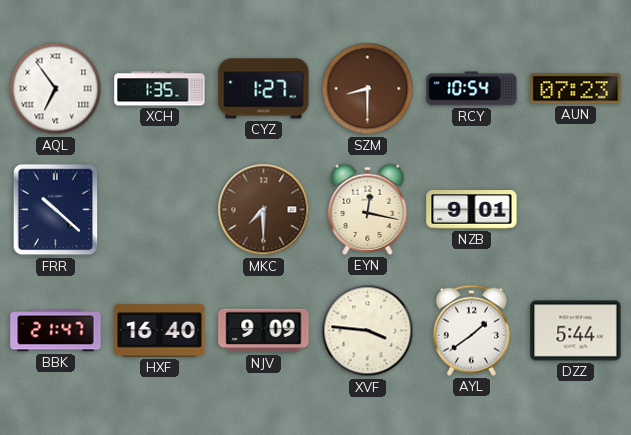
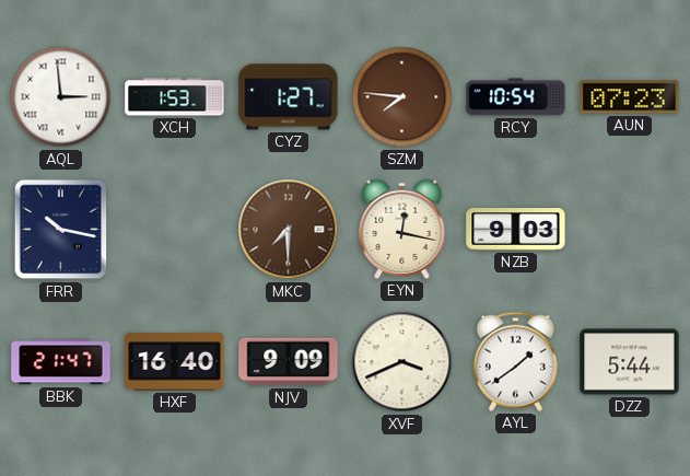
AQL: 6:54 -> 2:59
XCH: 1:35 -> 1:53
SZM: 8:30 -> 7:46
FRR: 10:22 -> 10:17
NZB: 9:01 -> 9:03
XVF: 3:46 -> 3:41
